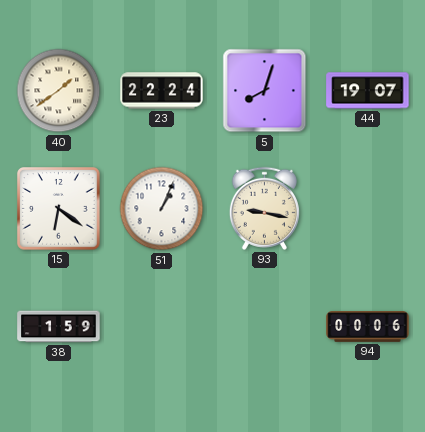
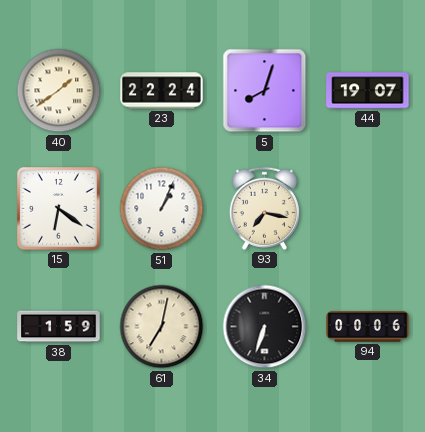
93: 9:17 -> 7:17
61: none -> 7:02
34: none -> 6:33
